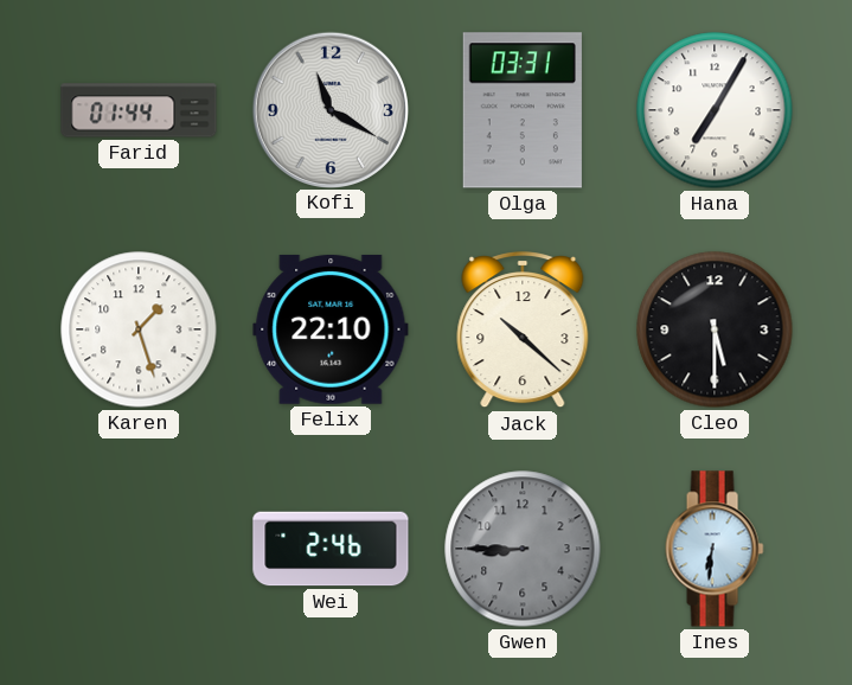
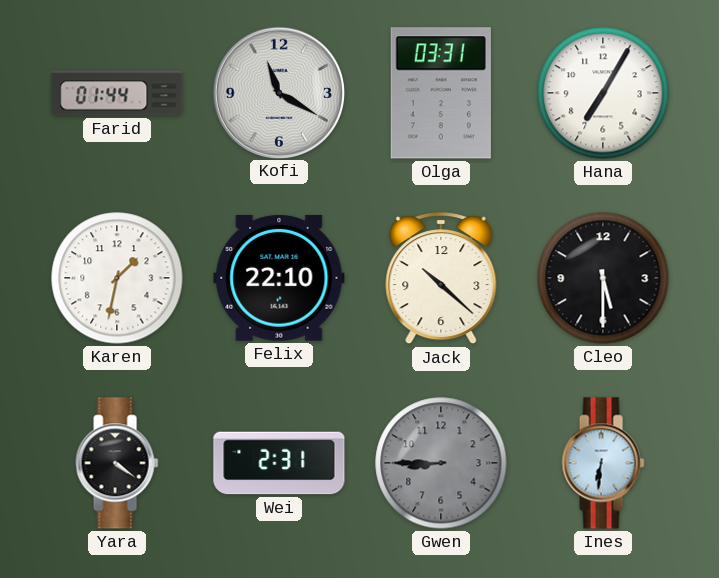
Karen: 1:27 -> 1:32
Yara: none -> 4:21
Wei: 2:46 -> 2:31
